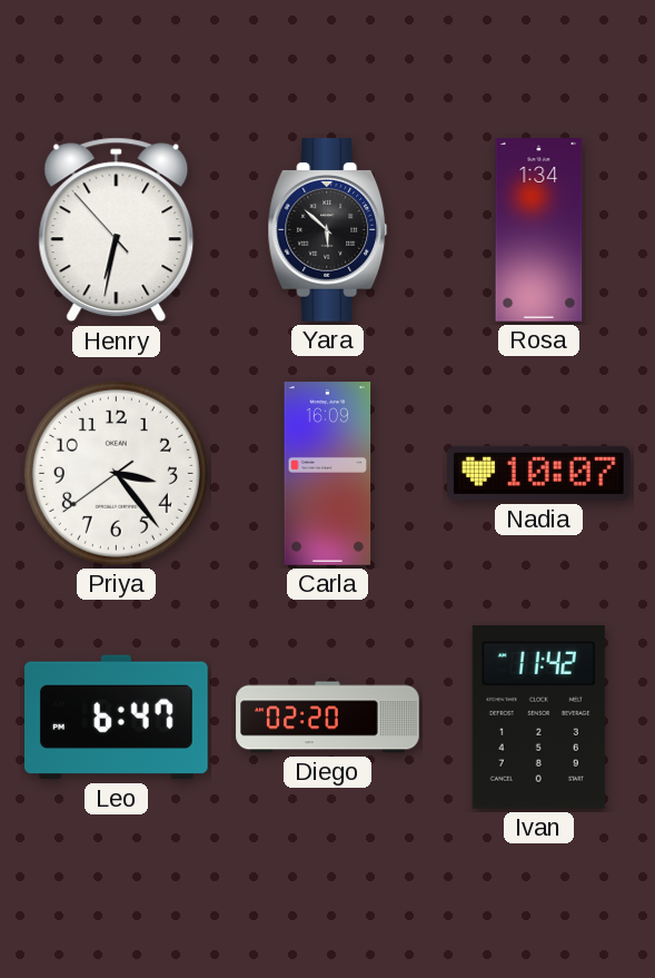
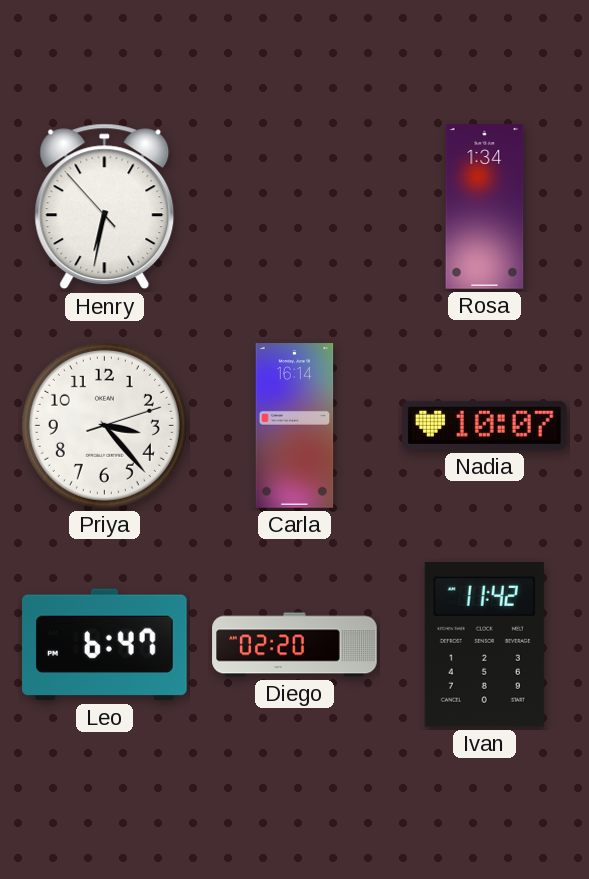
Yara: 5:52 -> none
Priya: 3:23:39 -> 3:23:12
Carla: 16:09 -> 16:14
